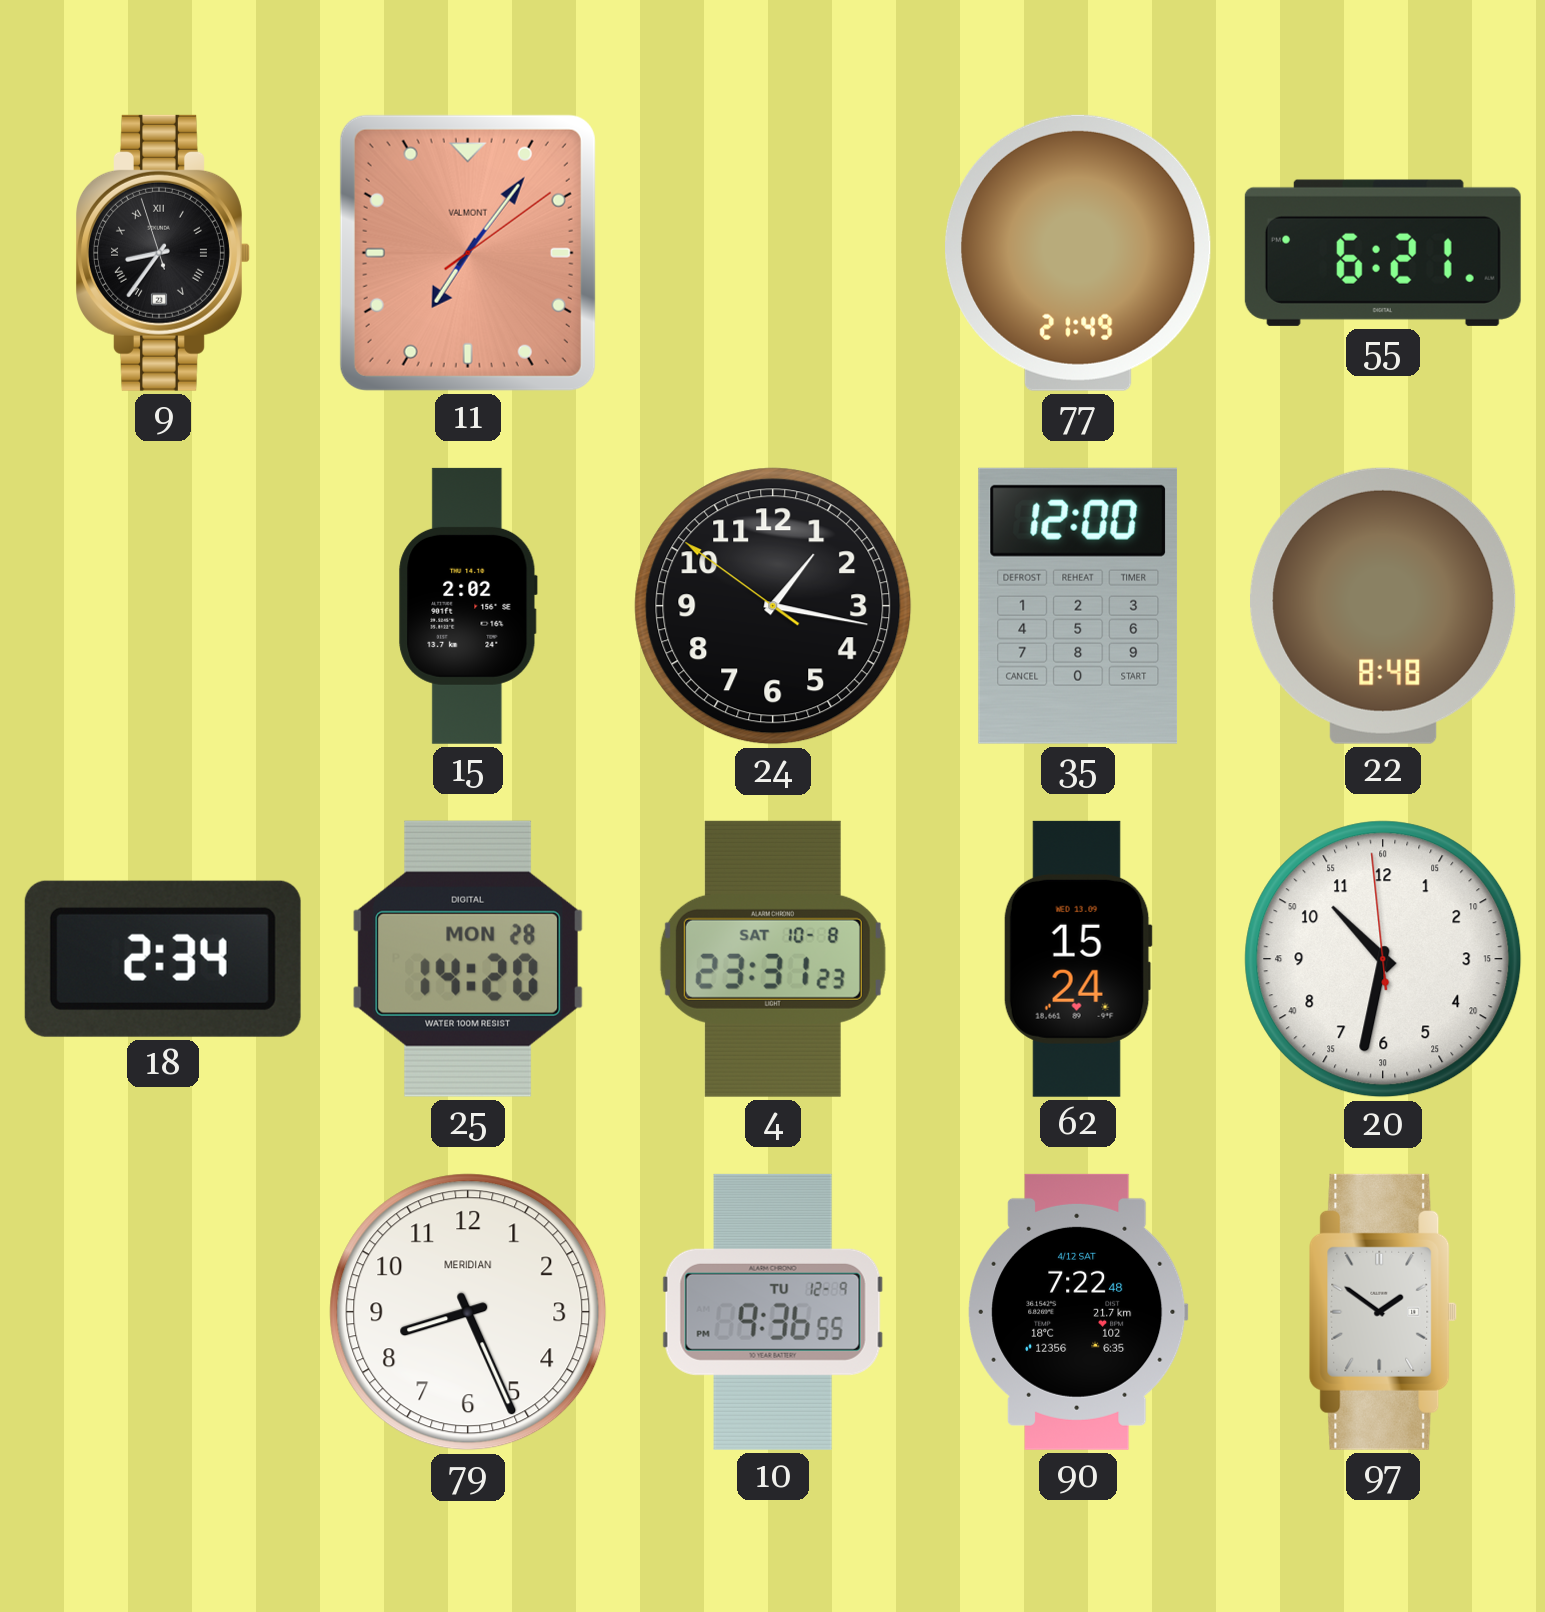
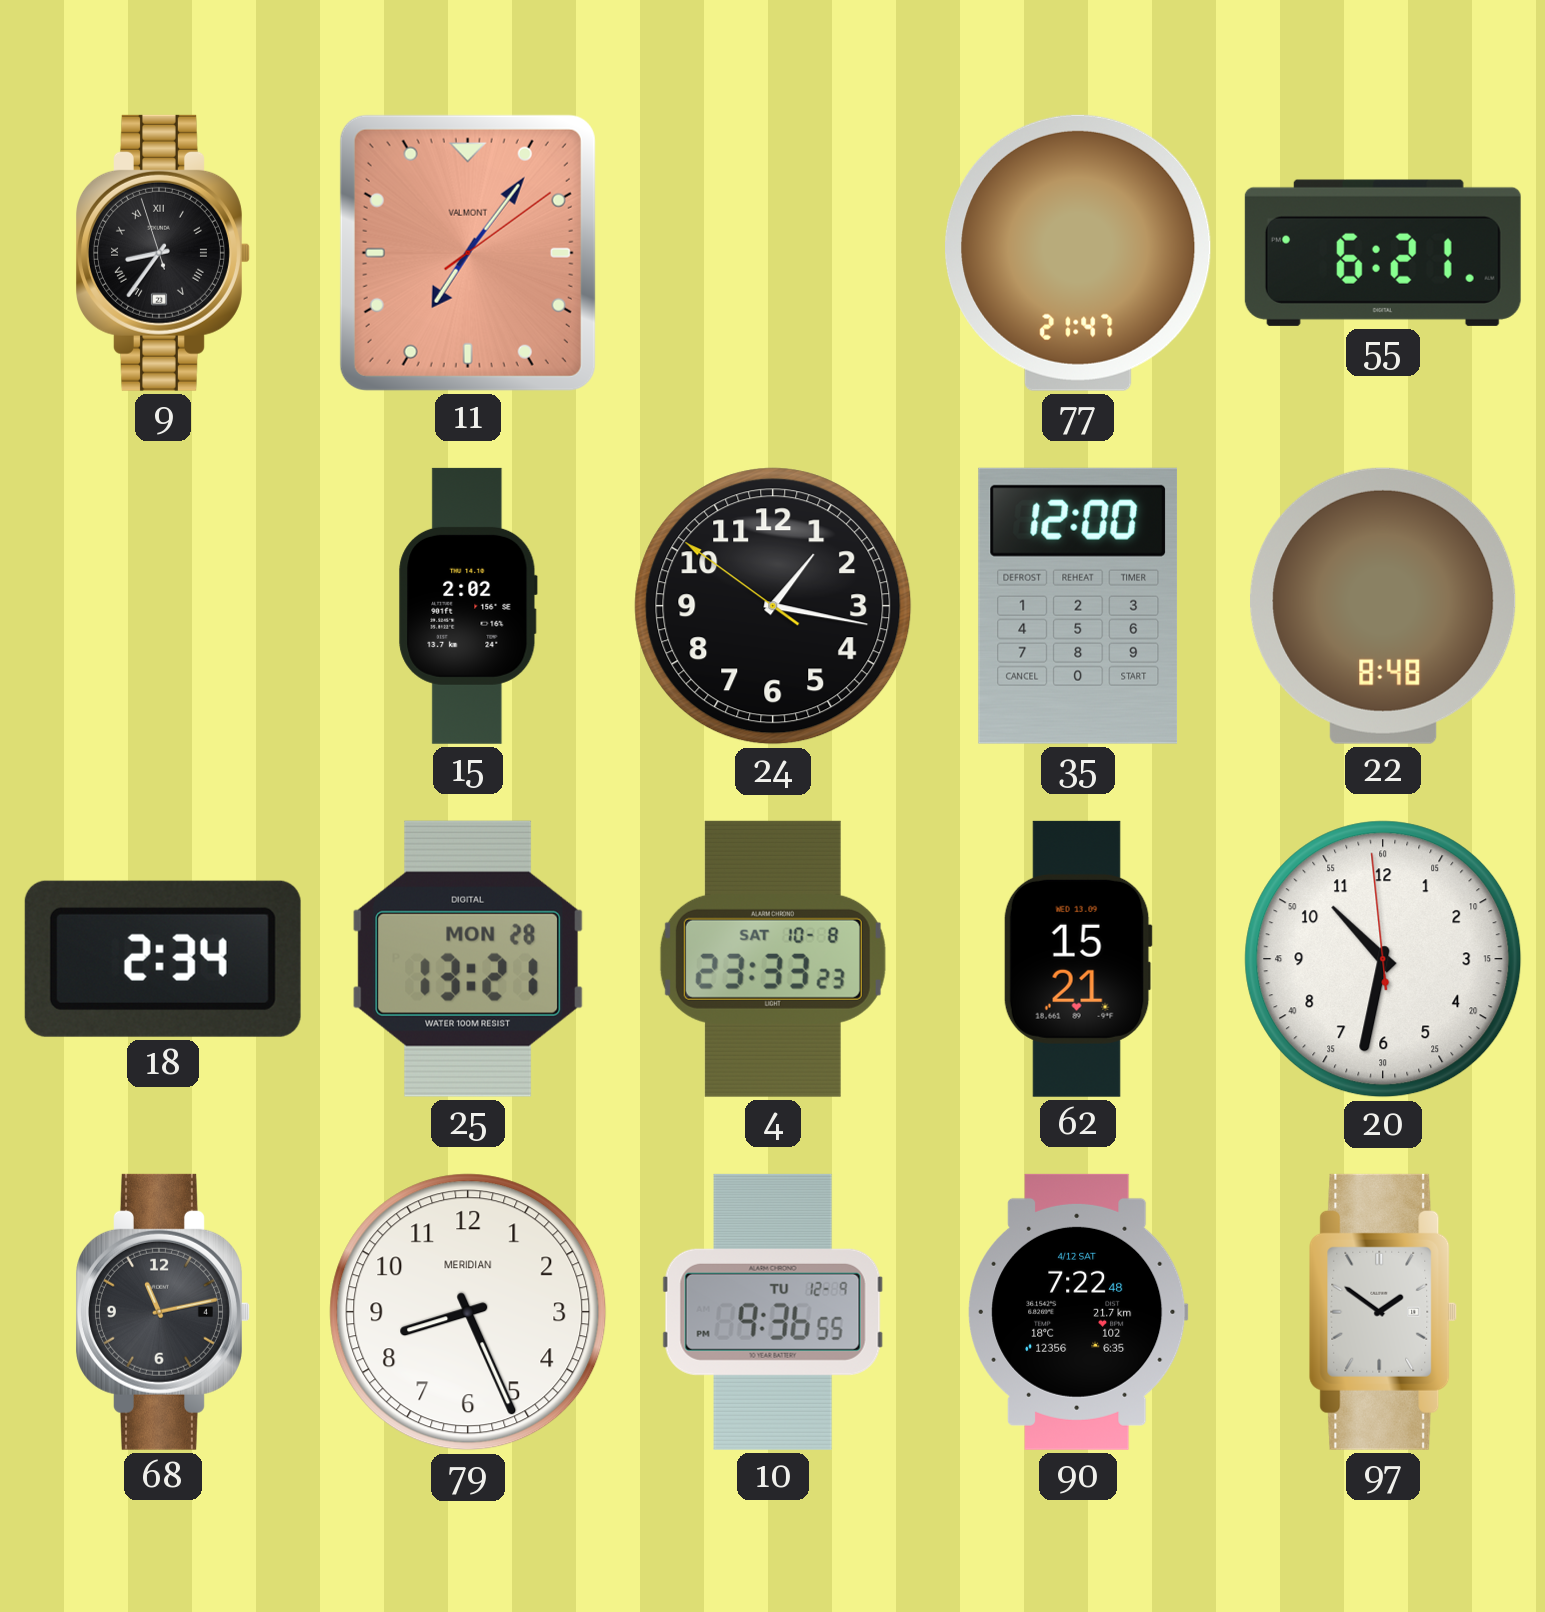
77: 21:49 -> 21:47
25: 14:20 -> 13:21
4: 23:31 -> 23:33
62: 15:24 -> 15:21
68: none -> 11:13
